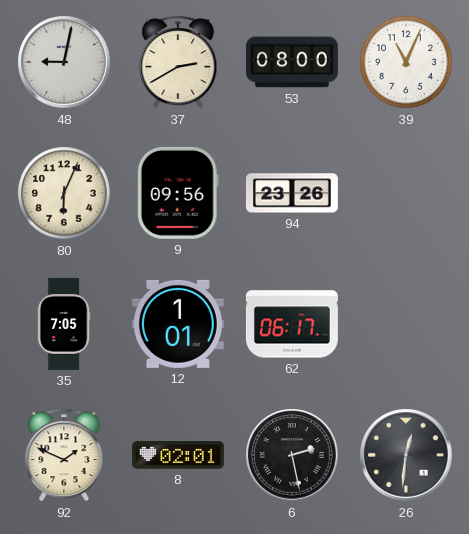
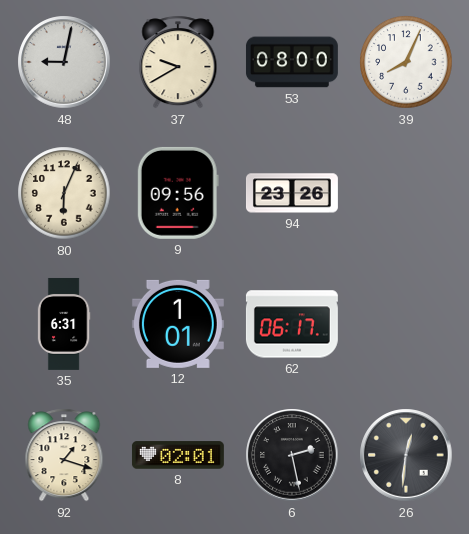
37: 2:40 -> 9:40
39: 11:04 -> 8:04
35: 7:05 -> 6:31
92: 1:49 -> 1:18
